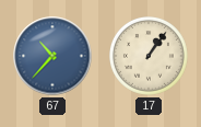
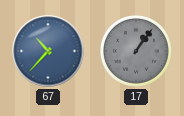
17 dial: cream -> grey
